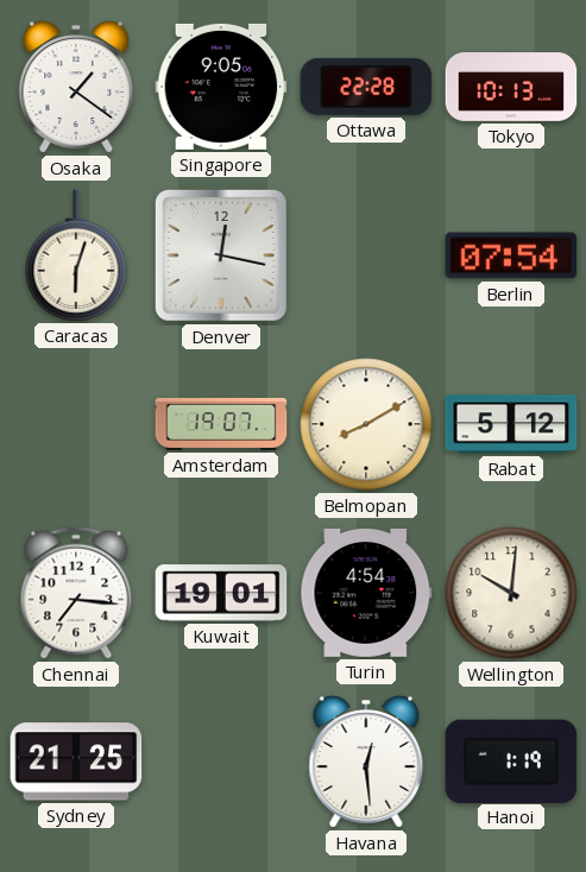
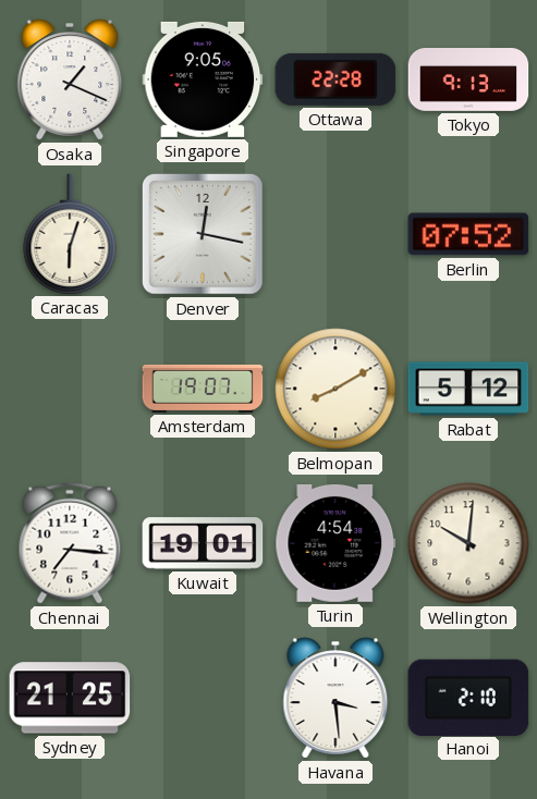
Osaka: 1:21 -> 1:19
Tokyo: 10:13 -> 9:13
Berlin: 07:54 -> 07:52
Havana: 12:29 -> 3:29
Hanoi: 1:19 -> 2:10
